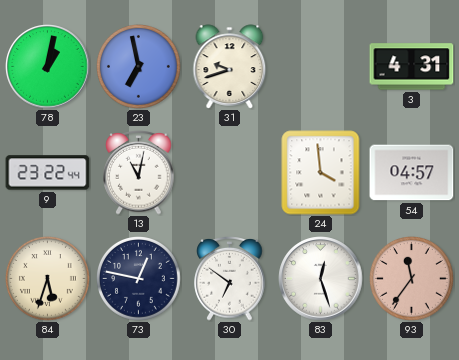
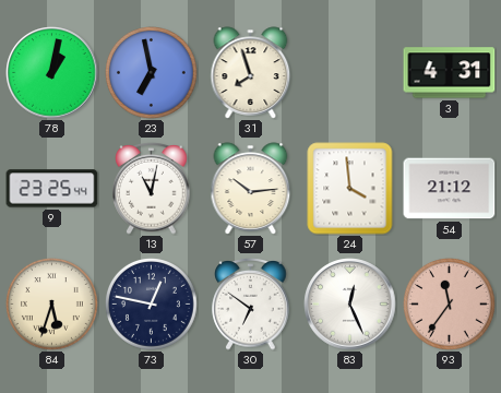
31: 9:42 -> 7:57
9: 23:22 -> 23:25
57: none -> 10:14
54: 04:57 -> 21:12
83: 12:27 -> 12:26
